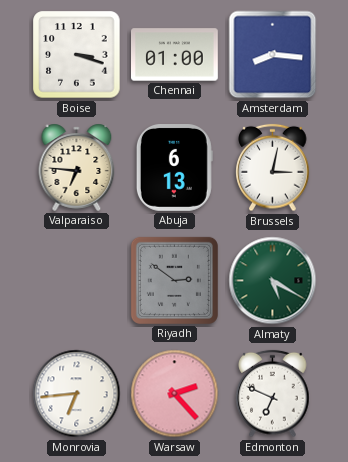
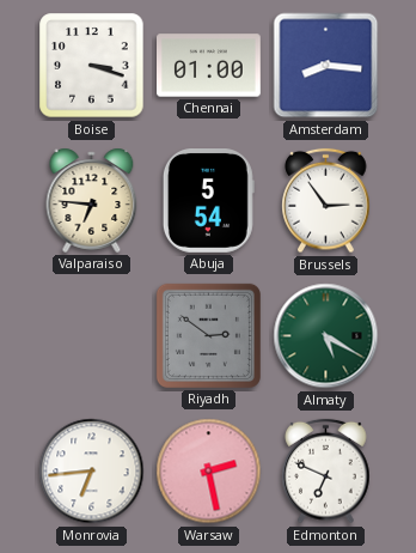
Abuja: 6:13 -> 5:54
Brussels: 3:02 -> 2:54
Warsaw: 2:23 -> 2:28
